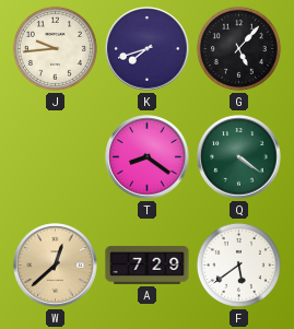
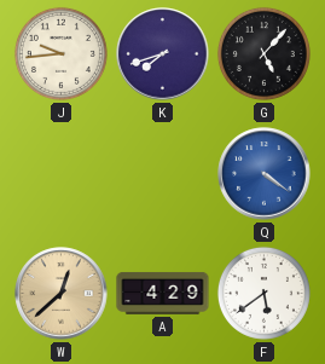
T: 8:21 -> none
Q dial: green -> blue
A: 7:29 -> 4:29
